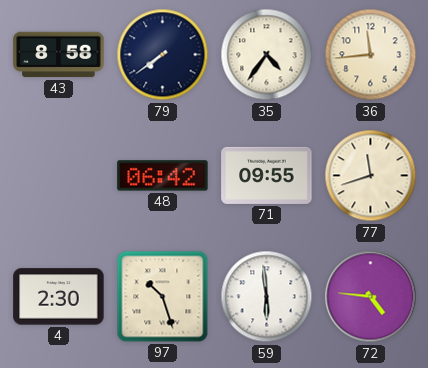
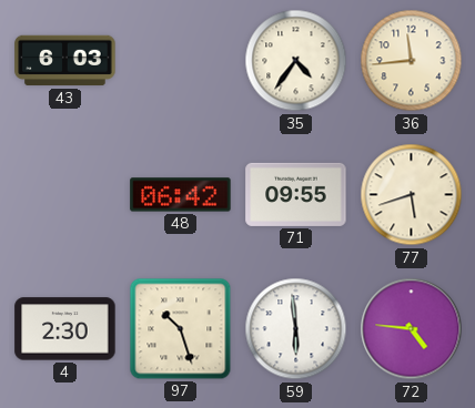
43: 8:58 -> 6:03
79: 7:39 -> none
77: 11:42 -> 5:42
